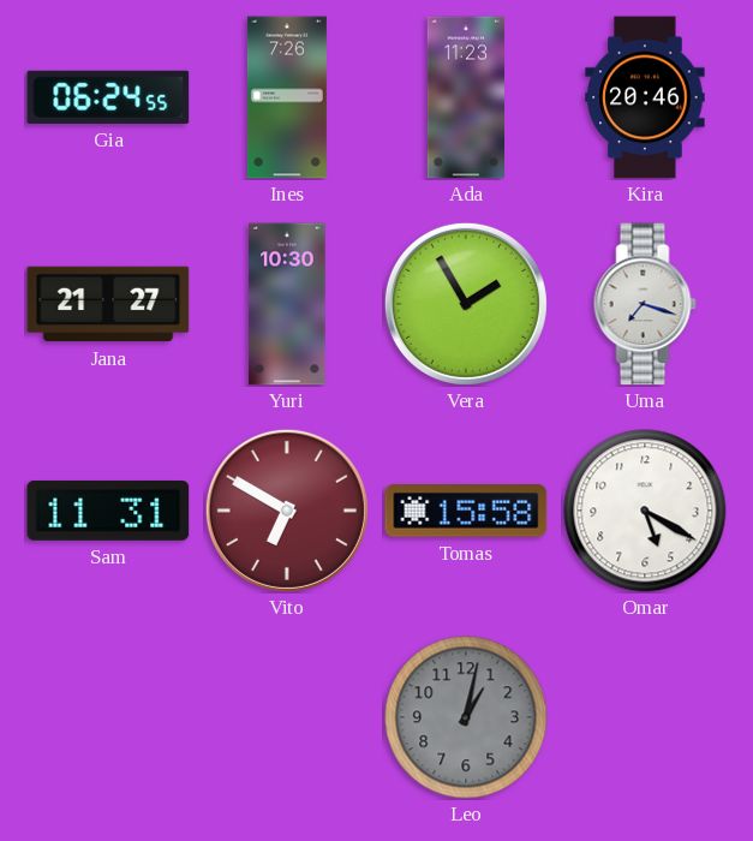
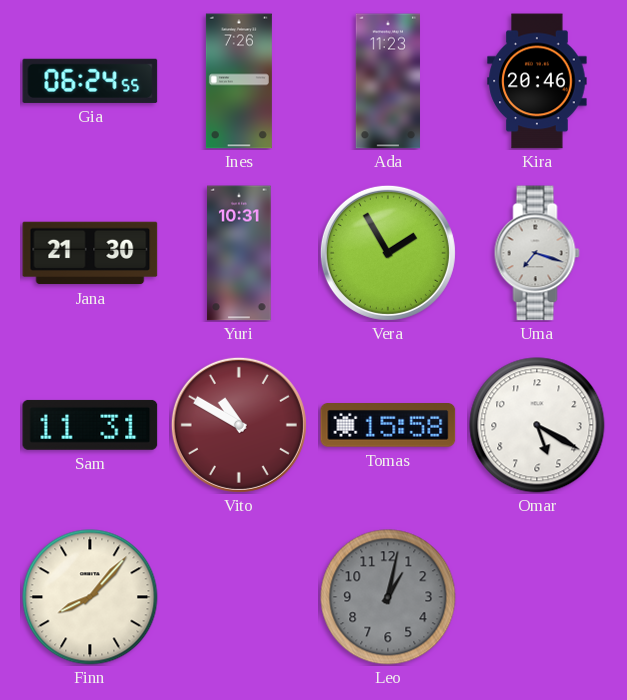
Jana: 21:27 -> 21:30
Yuri: 10:30 -> 10:31
Vito: 6:50 -> 10:50
Finn: none -> 8:07
